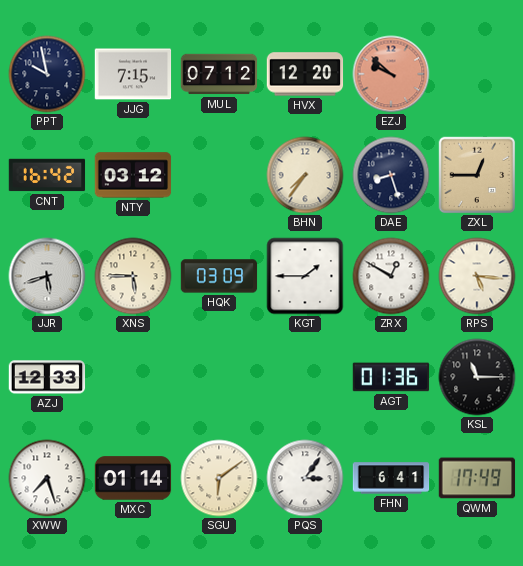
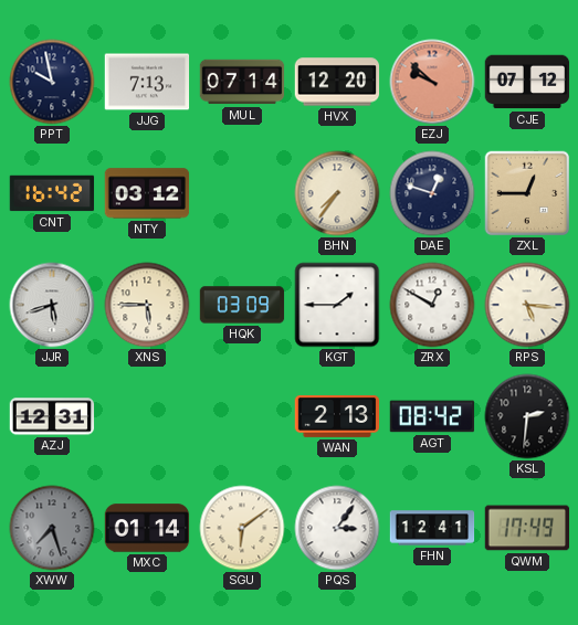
JJG: 7:15 -> 7:13
MUL: 07:12 -> 07:14
CJE: none -> 07:12
DAE: 8:27 -> 12:48
AZJ: 12:33 -> 12:31
WAN: none -> 2:13
AGT: 01:36 -> 08:42
KSL: 11:15 -> 2:31
XWW dial: white -> grey
FHN: 6:41 -> 12:41
